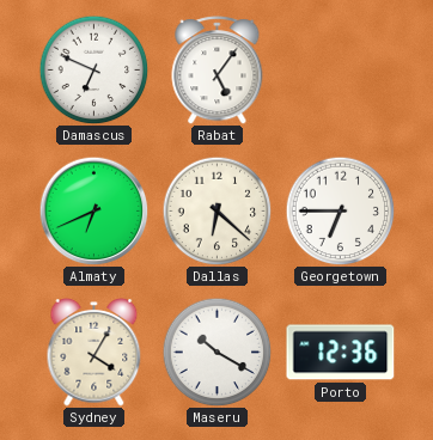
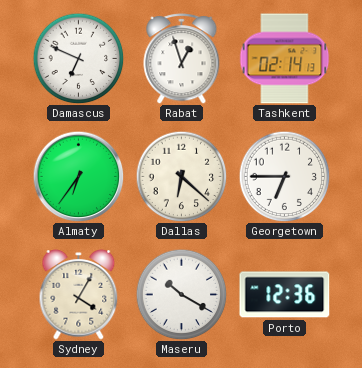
Rabat: 5:06 -> 12:57
Tashkent: none -> 02:14
Almaty: 6:41 -> 6:36
